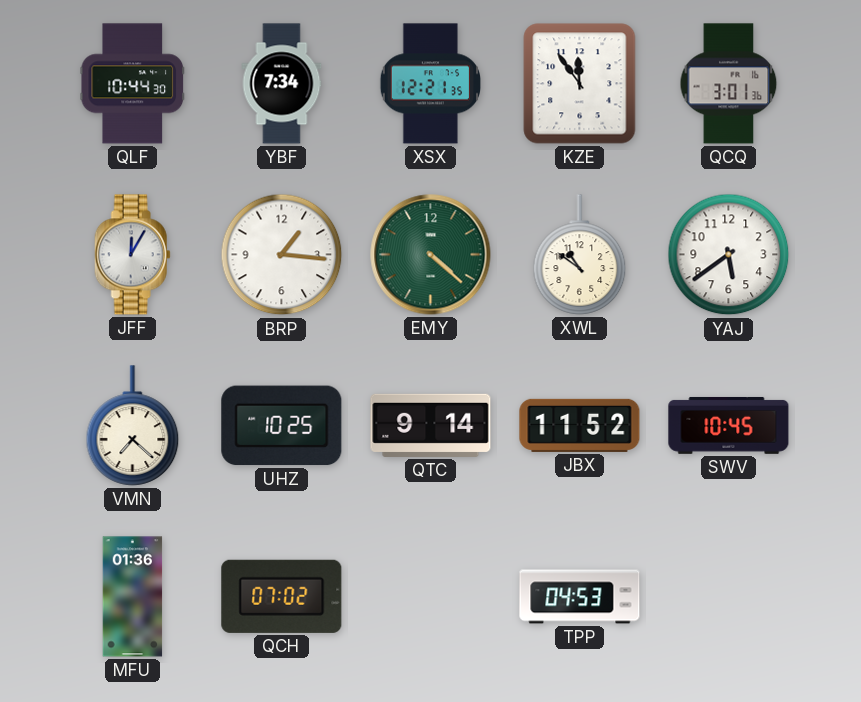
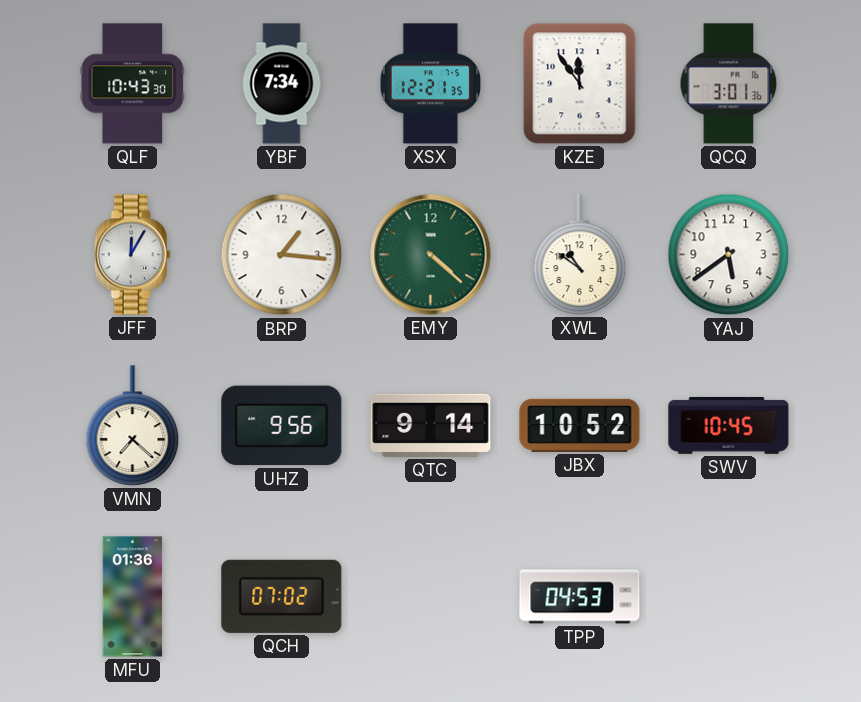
QLF: 10:44 -> 10:43
UHZ: 10:25 -> 9:56
JBX: 11:52 -> 10:52
